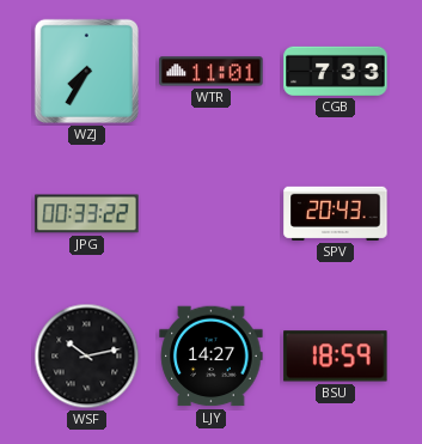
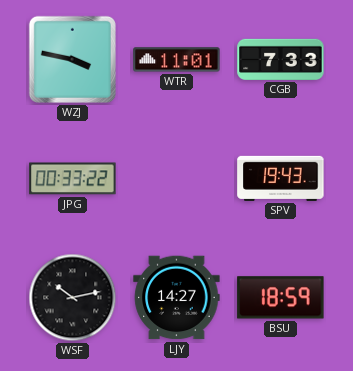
WZJ: 7:35 -> 3:47
SPV: 20:43 -> 19:43
